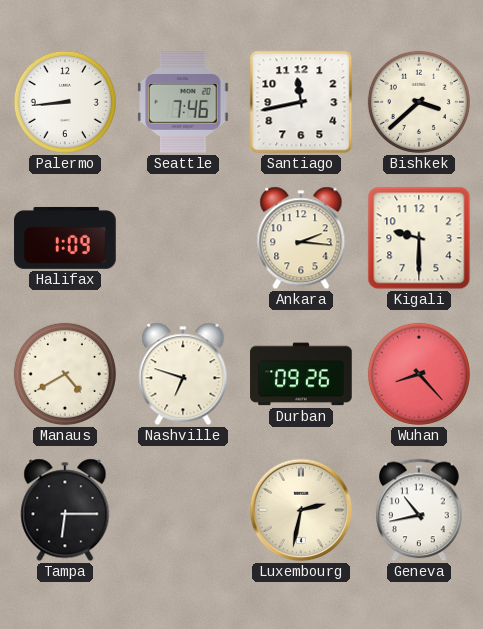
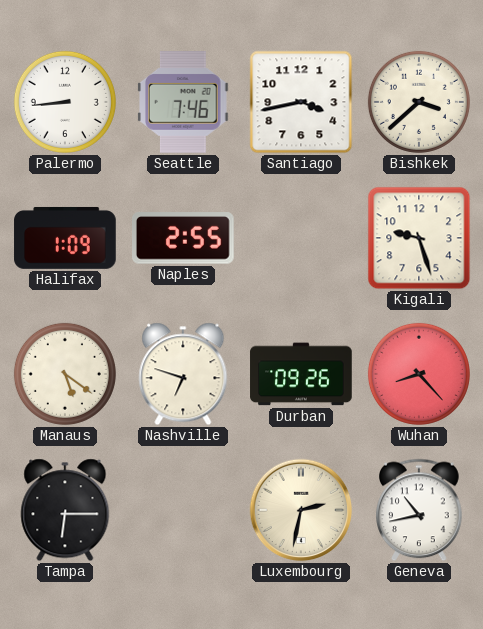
Santiago: 11:43 -> 3:43
Naples: none -> 2:55
Ankara: 2:16 -> none
Kigali: 9:30 -> 9:27
Manaus: 4:40 -> 5:21
